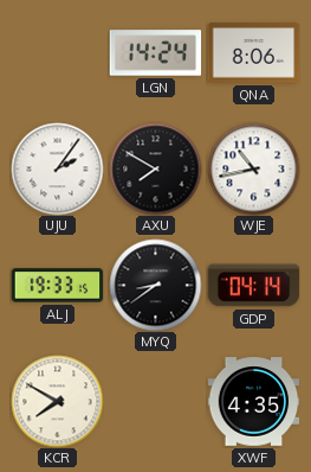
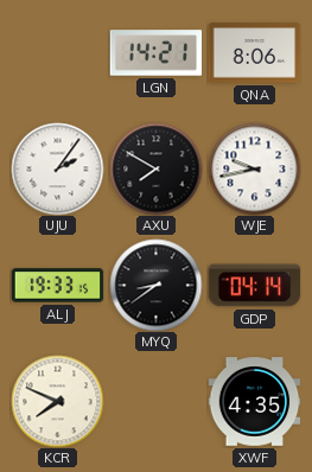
LGN: 14:24 -> 14:21
WJE: 10:43 -> 9:43
KCR: 7:50 -> 7:49
